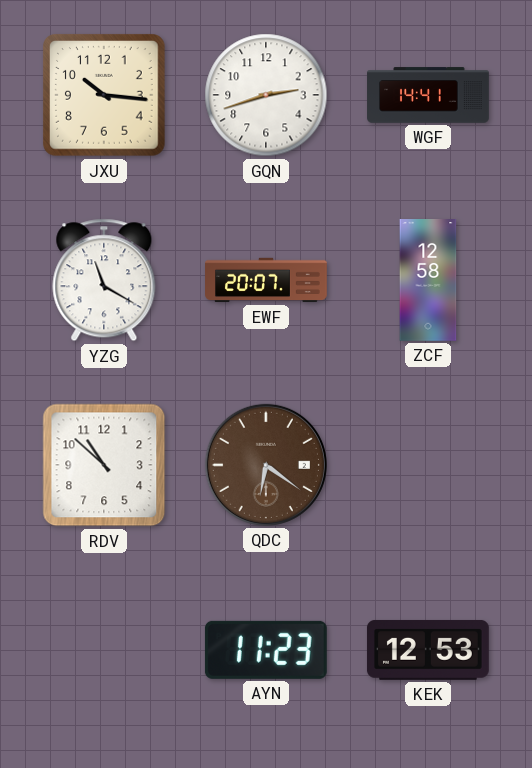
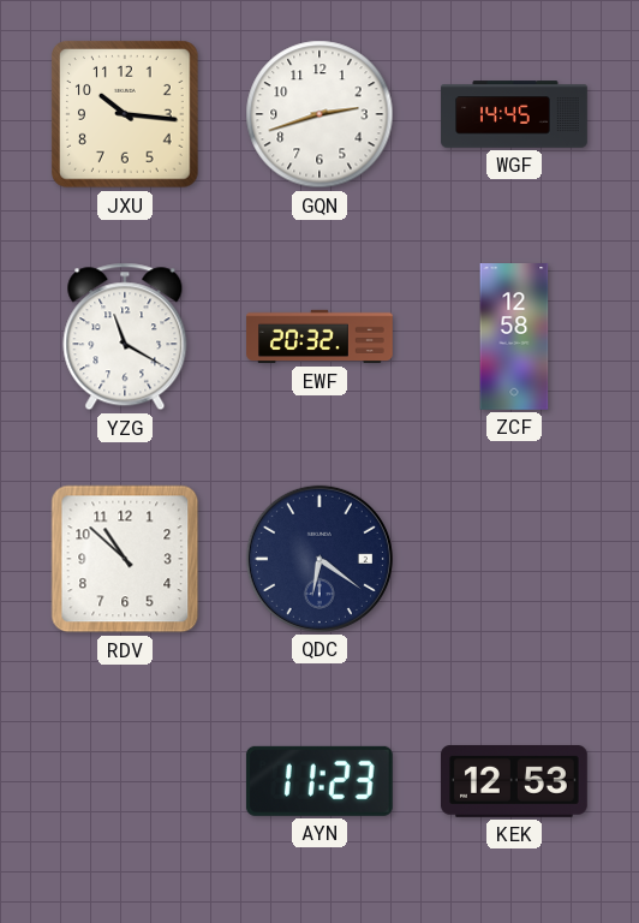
WGF: 14:41 -> 14:45
EWF: 20:07 -> 20:32
QDC dial: brown -> navy
